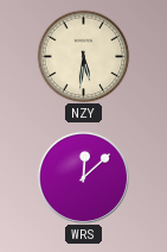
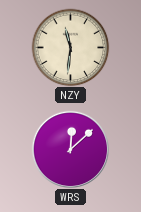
NZY: 5:31 -> 11:31
